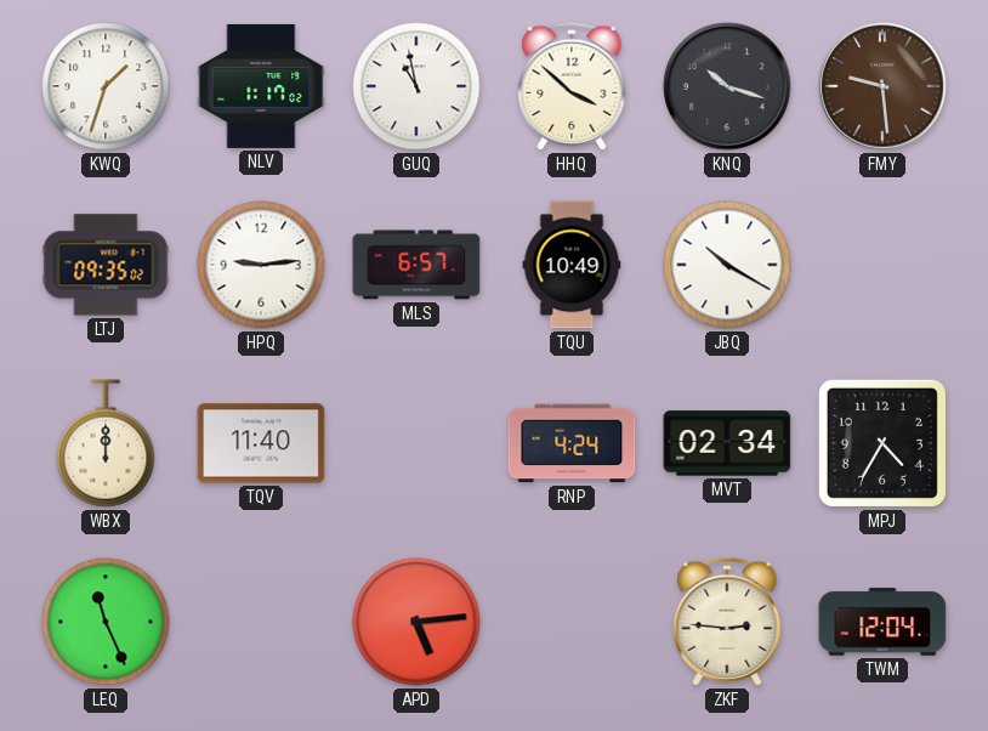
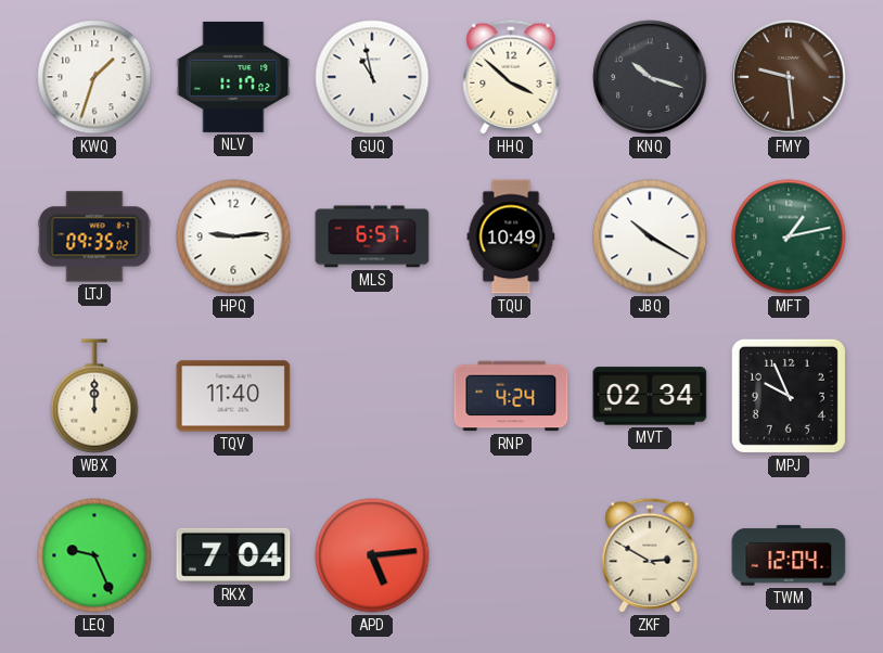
MFT: none -> 1:13
MPJ: 4:35 -> 9:56
LEQ: 11:26 -> 9:26
RKX: none -> 7:04
ZKF: 2:46 -> 2:50
